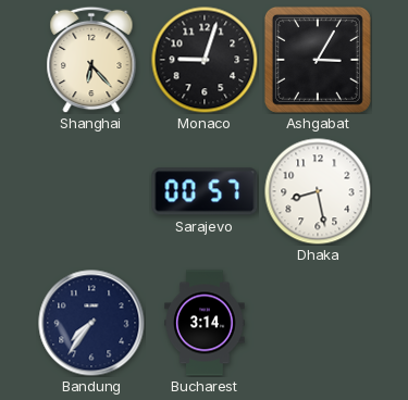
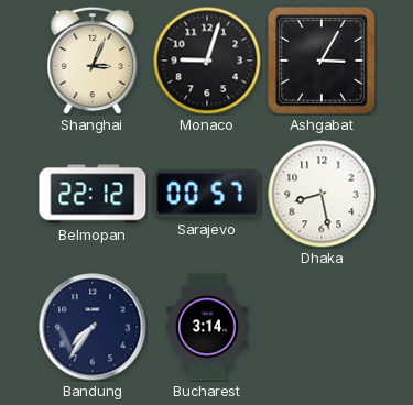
Shanghai: 6:23 -> 3:04
Belmopan: none -> 22:12
